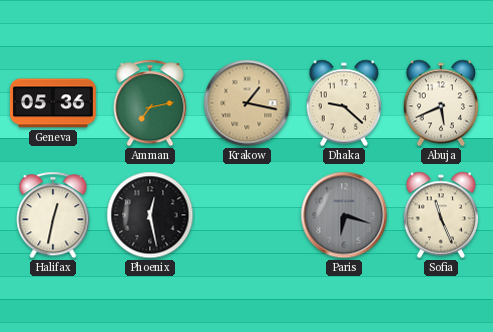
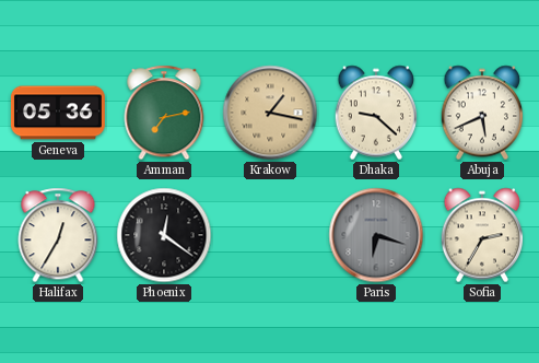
Halifax: 12:32 -> 12:35
Phoenix: 12:28 -> 12:21
Sofia: 11:26 -> 2:35
